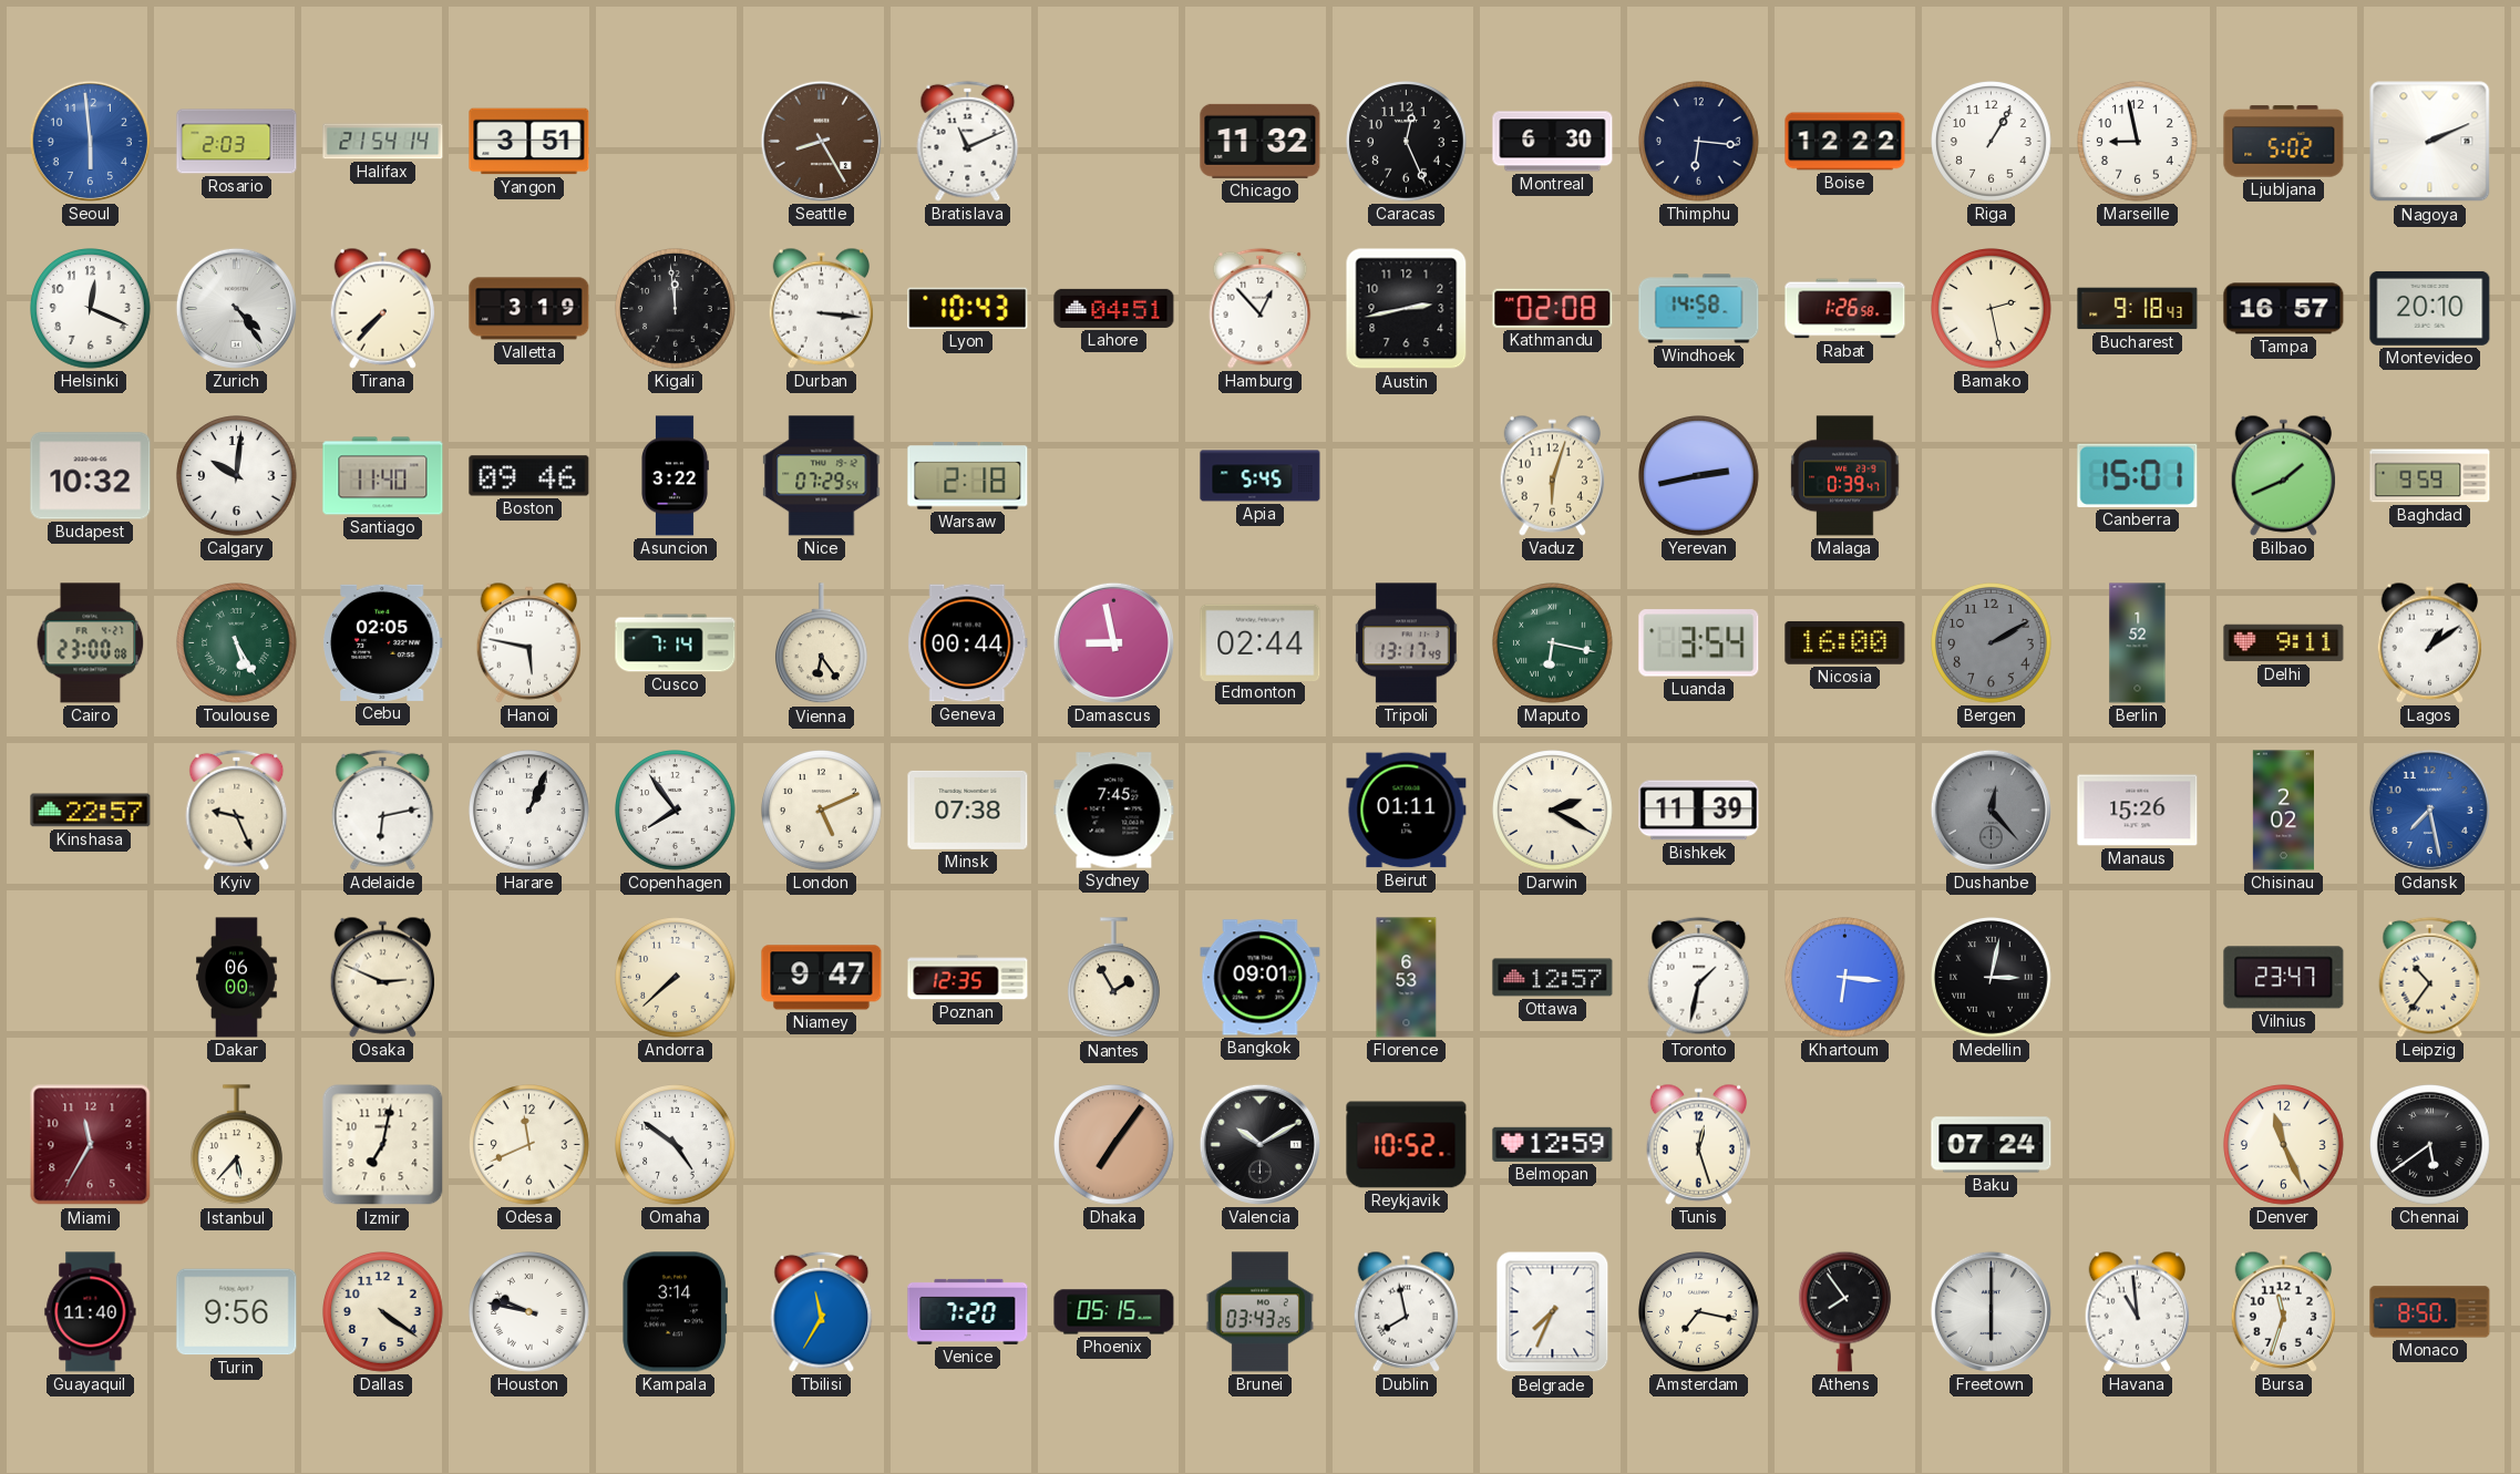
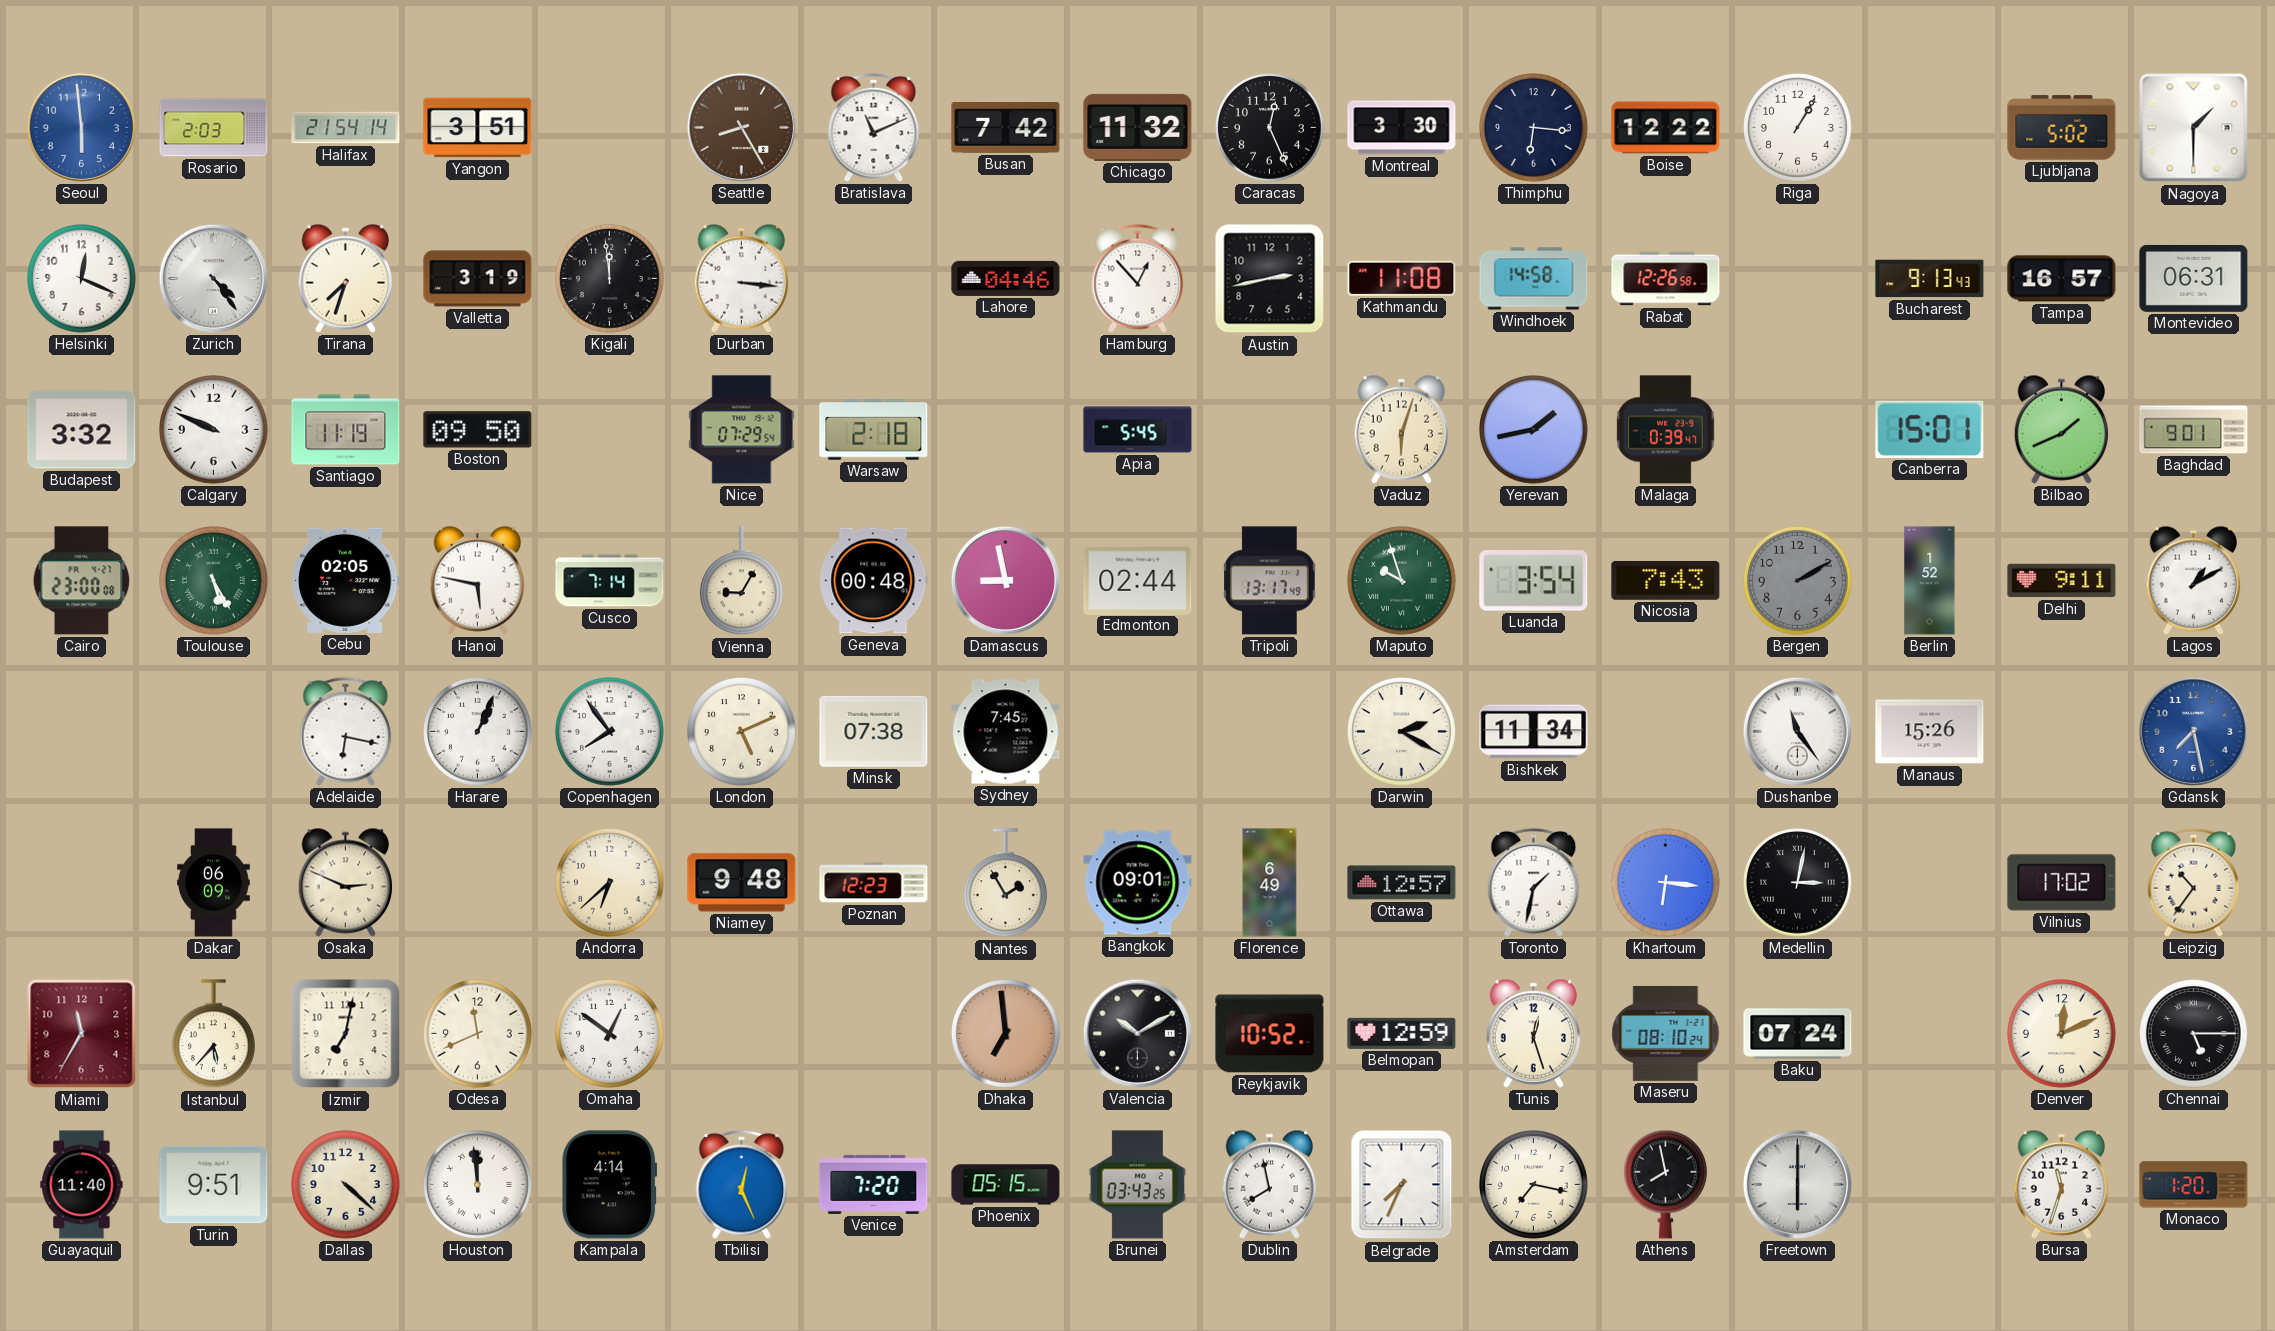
Busan: none -> 7:42
Montreal: 6:30 -> 3:30
Marseille: 8:58 -> none
Nagoya: 2:11 -> 1:30
Tirana: 7:37 -> 7:33
Lyon: 10:43 -> none
Lahore: 04:51 -> 04:46
Kathmandu: 02:08 -> 11:08
Rabat: 1:26 -> 12:26
Bamako: 2:28 -> none
Bucharest: 9:18 -> 9:13
Montevideo: 20:10 -> 06:31
Budapest: 10:32 -> 3:32
Calgary: 10:01 -> 9:49
Santiago: 11:40 -> 11:19
Boston: 09:46 -> 09:50
Asuncion: 3:22 -> none
Yerevan: 2:43 -> 1:43
Baghdad: 9:59 -> 9:01
Vienna: 6:24 -> 9:05
Geneva: 00:44 -> 00:48
Maputo: 6:17 -> 9:57
Nicosia: 16:00 -> 7:43
Lagos: 1:09 -> 1:10
Kinshasa: 22:57 -> none
Kyiv: 9:26 -> none
Adelaide: 6:13 -> 6:17
Beirut: 01:11 -> none
Bishkek: 11:39 -> 11:34
Dushanbe: 12:23 -> 11:24
Dushanbe dial: grey -> white
Chisinau: 2:02 -> none
Dakar: 06:00 -> 06:09
Andorra: 7:38 -> 6:38
Niamey: 9:47 -> 9:48
Poznan: 12:35 -> 12:23
Florence: 6:53 -> 6:49
Vilnius: 23:47 -> 17:02
Omaha: 4:51 -> 12:51
Dhaka: 7:06 -> 6:59
Maseru: none -> 08:10
Denver: 11:26 -> 12:11
Chennai: 5:39 -> 5:15
Turin: 9:56 -> 9:51
Dallas: 4:21 -> 4:22
Houston: 9:47 -> 11:59
Kampala: 3:14 -> 4:14
Tbilisi: 11:35 -> 12:26
Athens: 7:54 -> 7:58
Havana: 10:59 -> none
Monaco: 8:50 -> 1:20
